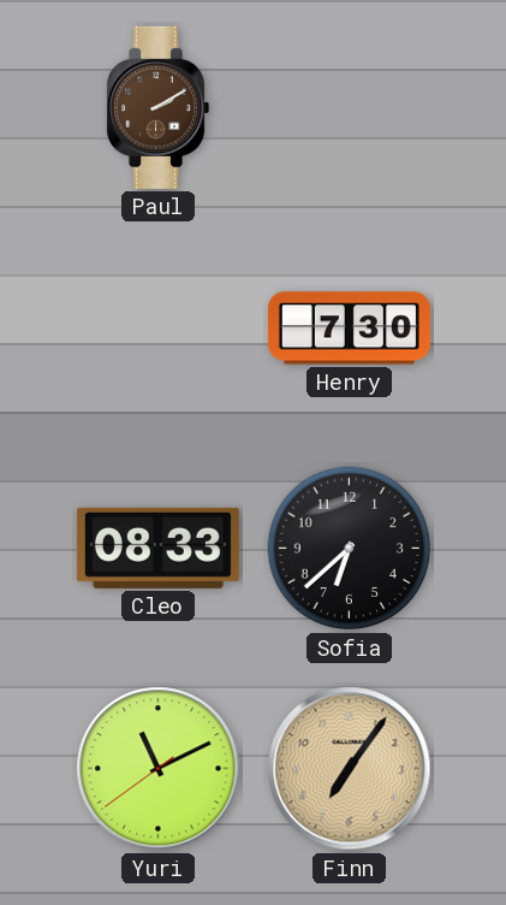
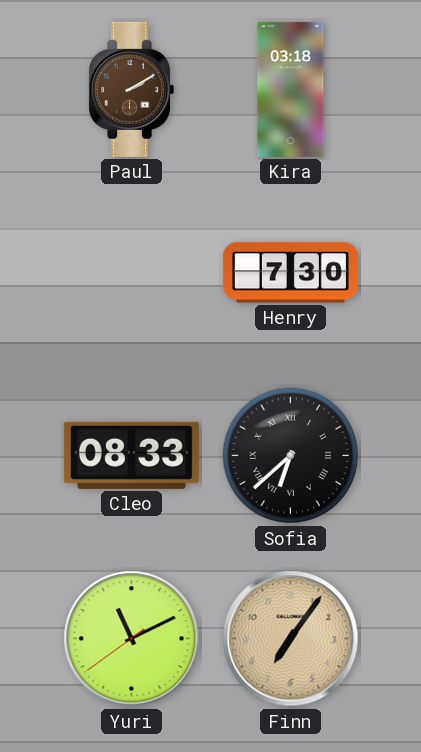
Kira: none -> 03:18
Sofia numerals: Arabic -> Roman
